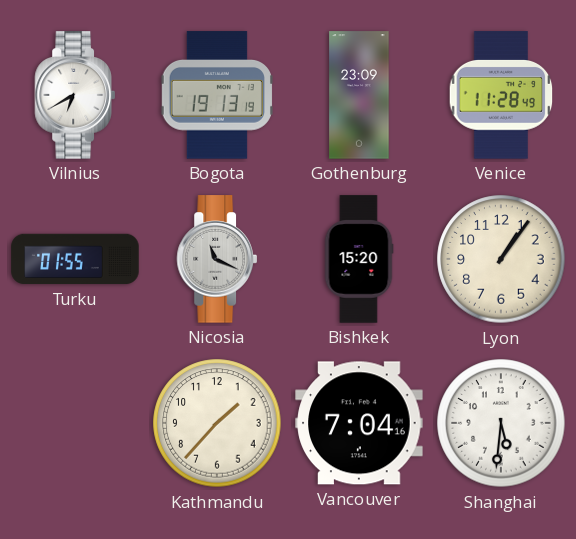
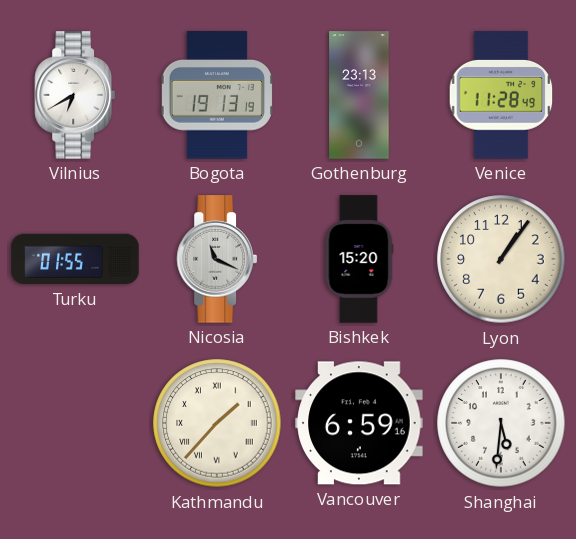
Gothenburg: 23:09 -> 23:13
Kathmandu numerals: Arabic -> Roman
Vancouver: 7:04 -> 6:59
